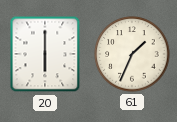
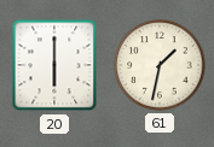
61: 1:34 -> 1:32
